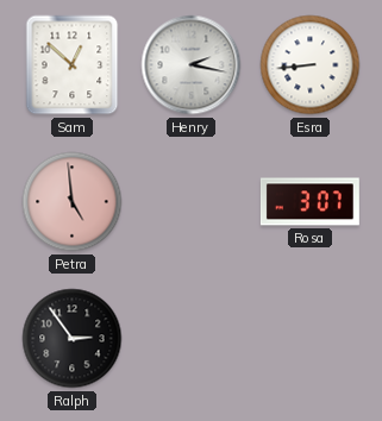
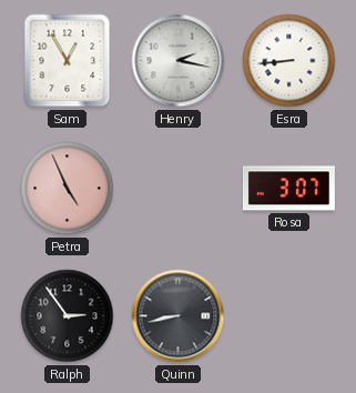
Sam: 12:52 -> 12:55
Petra: 4:59 -> 4:56
Quinn: none -> 8:43
